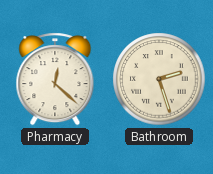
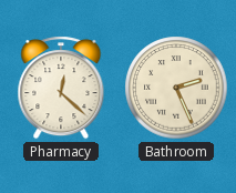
Bathroom: 2:27 -> 2:26
